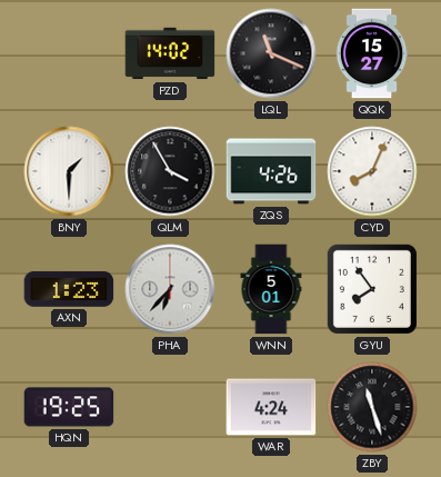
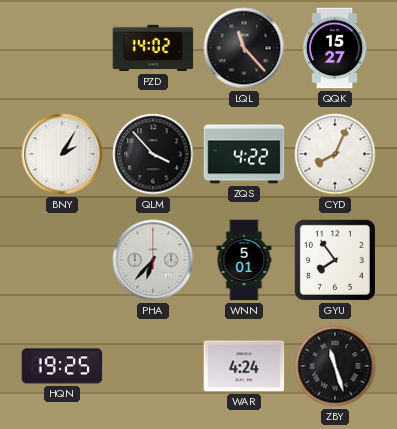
LQL: 11:19 -> 11:23
BNY: 1:30 -> 2:05
QLM: 3:55 -> 3:53
ZQS: 4:26 -> 4:22
AXN: 1:23 -> none
